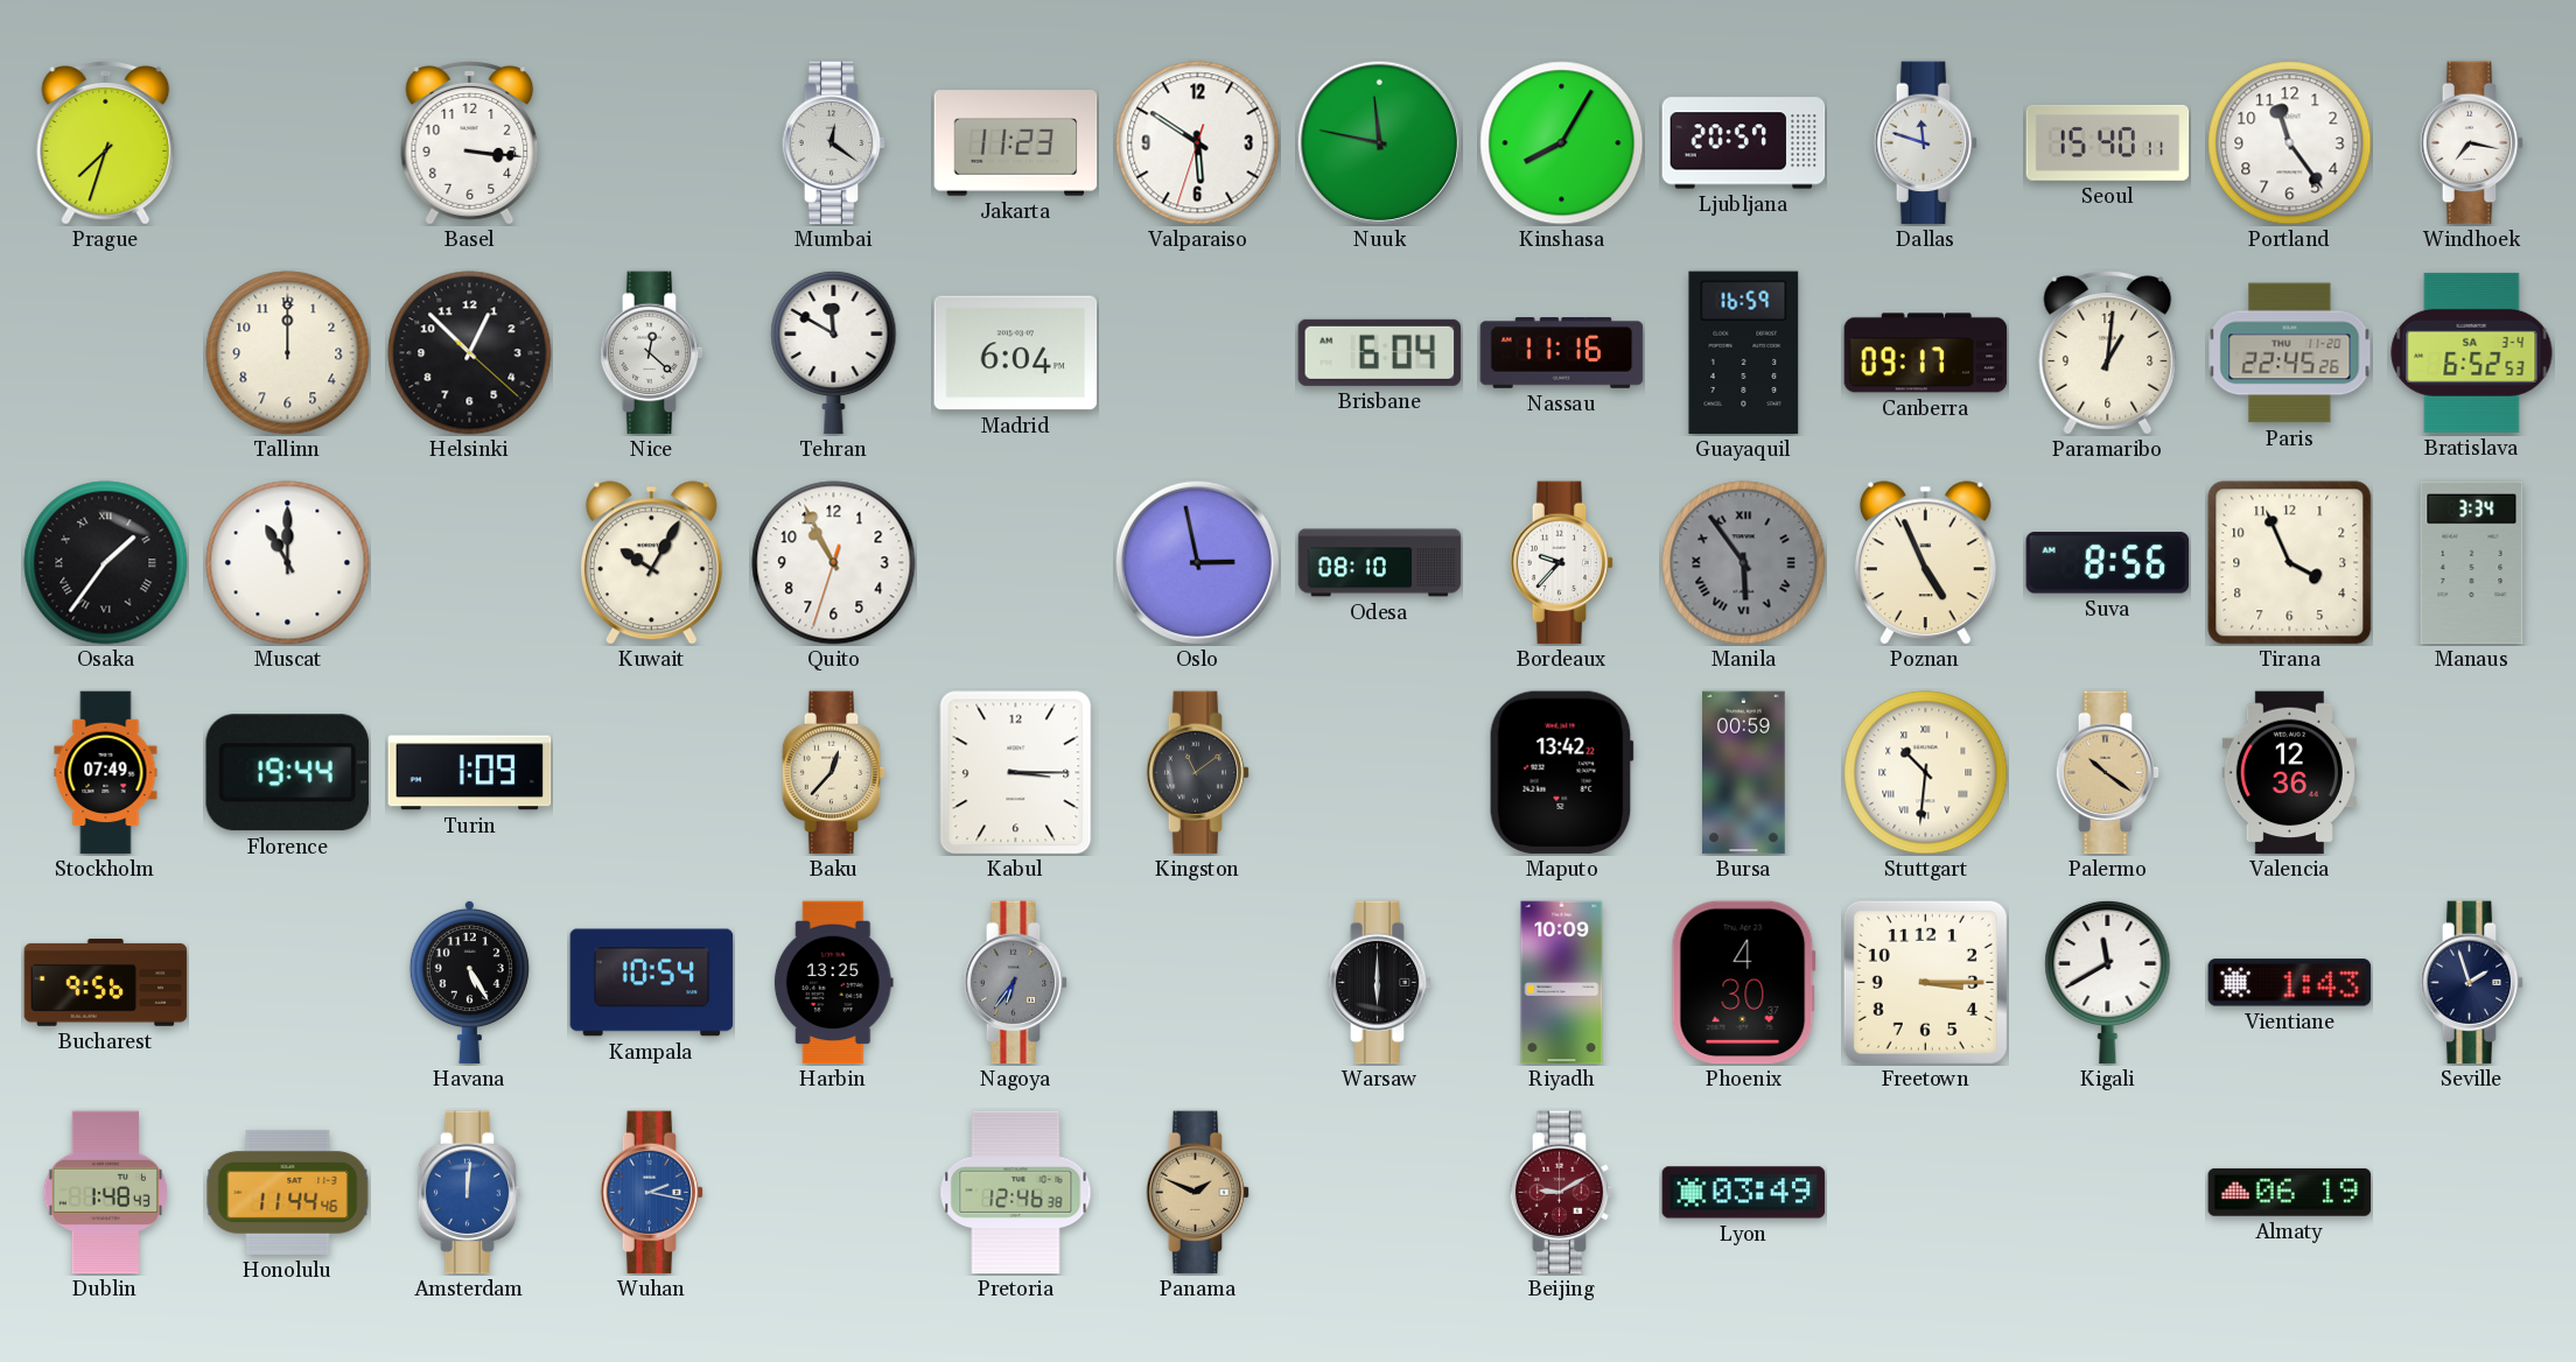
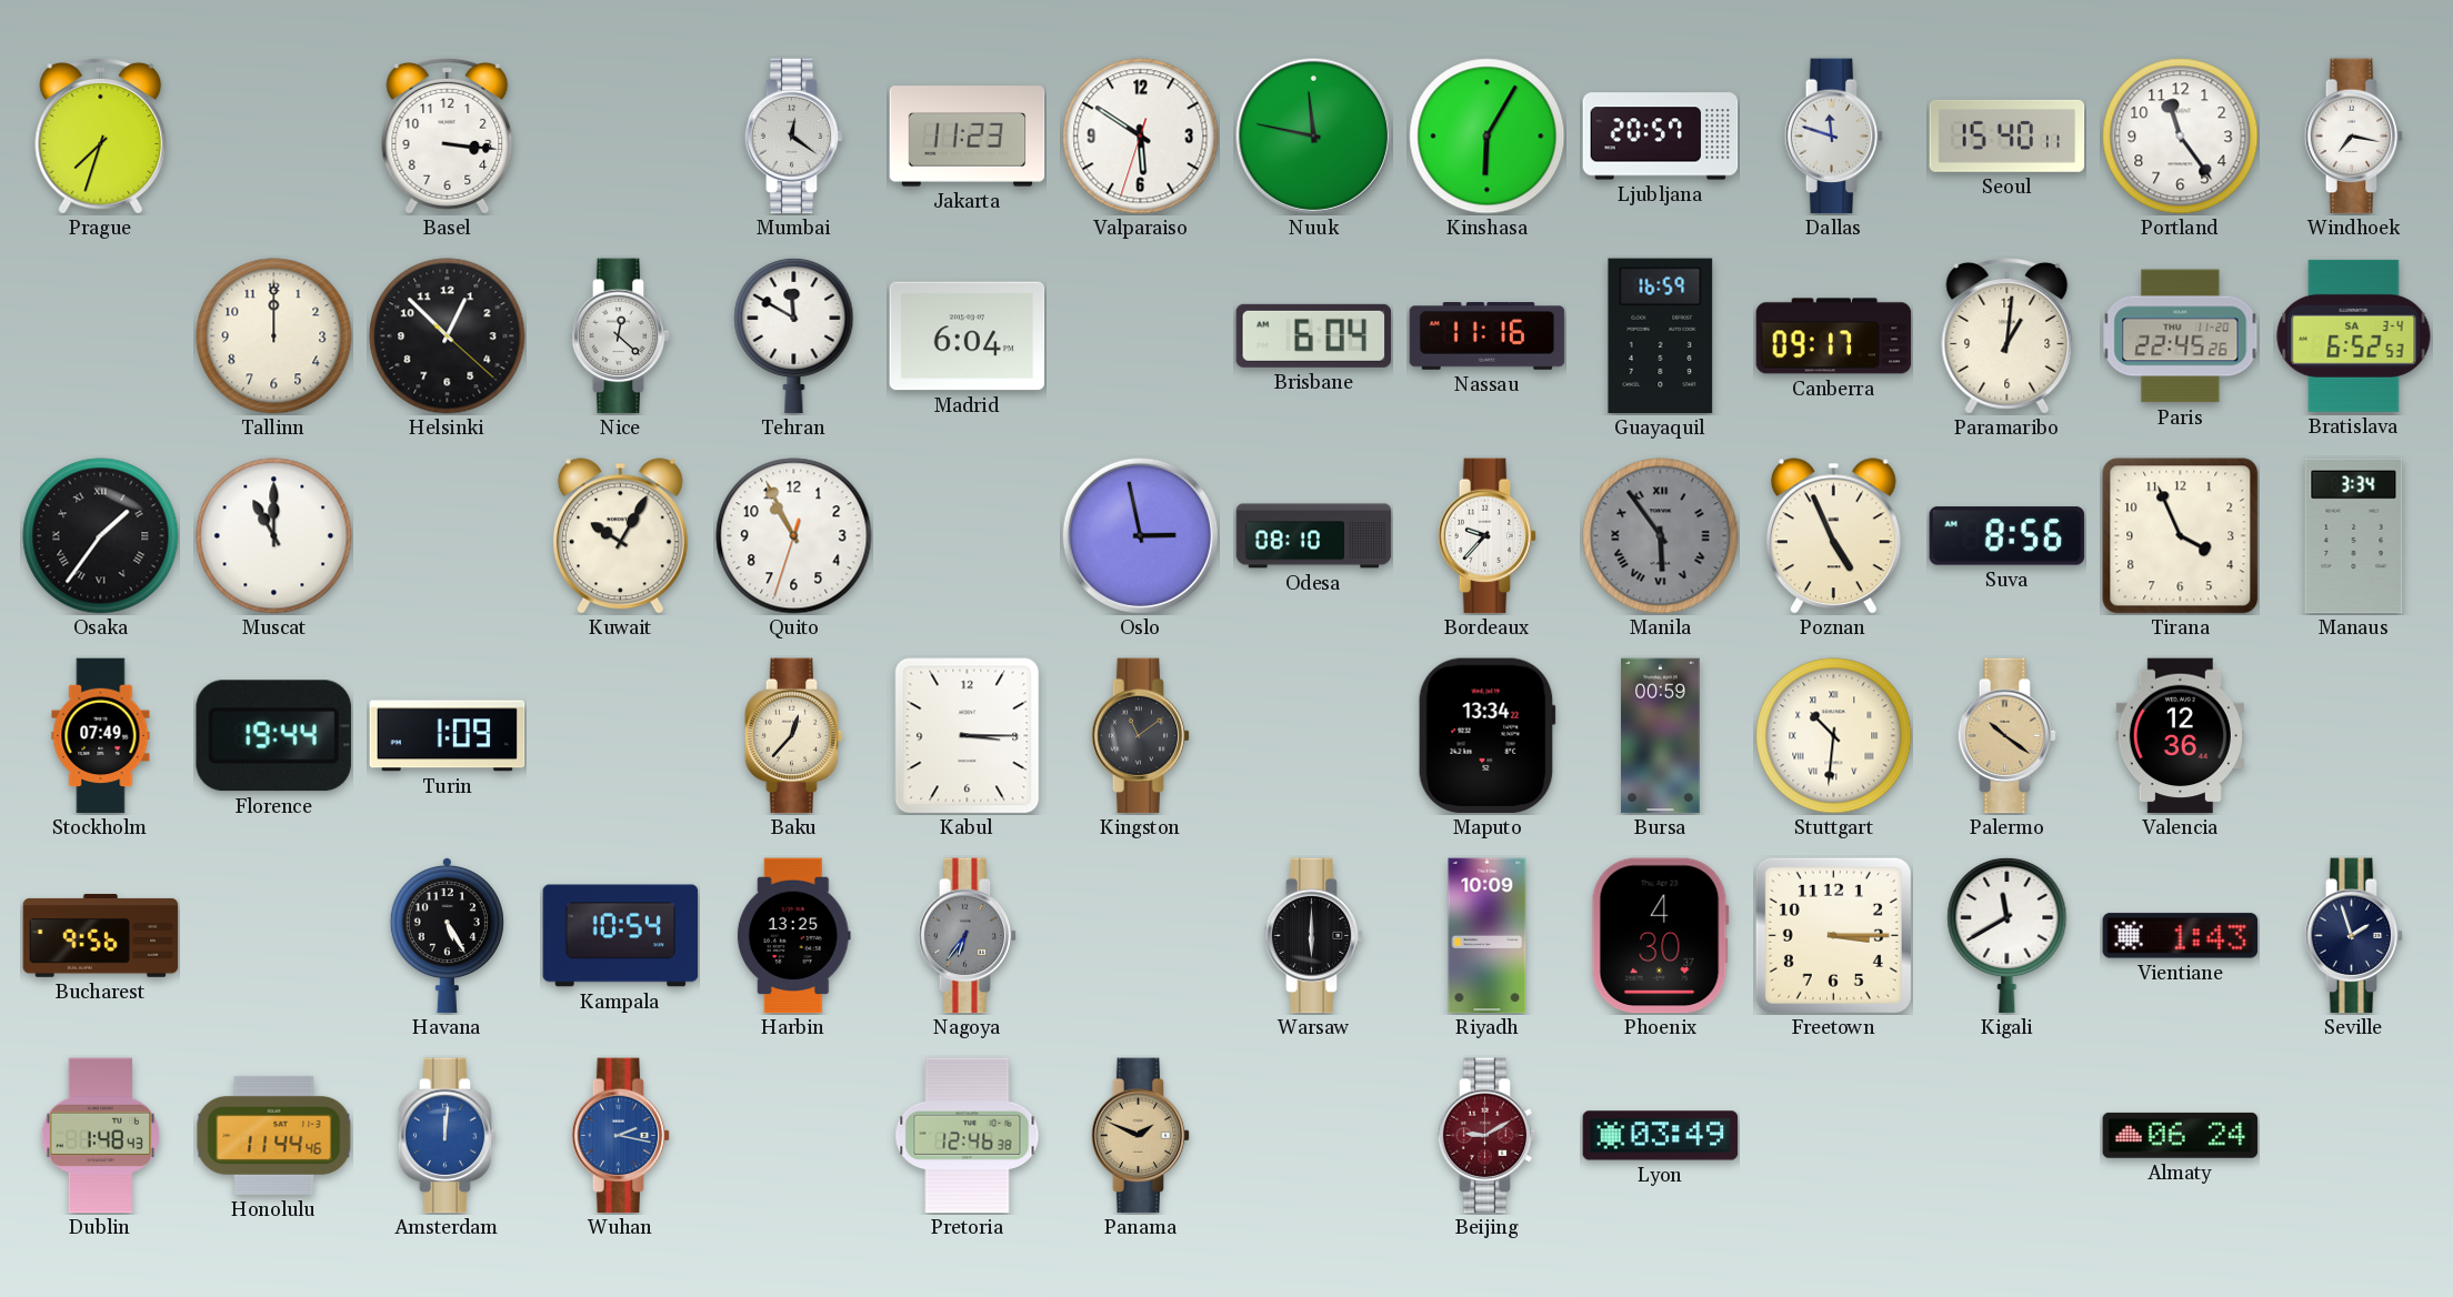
Kinshasa: 8:05 -> 6:05
Maputo: 13:42 -> 13:34
Almaty: 06:19 -> 06:24
